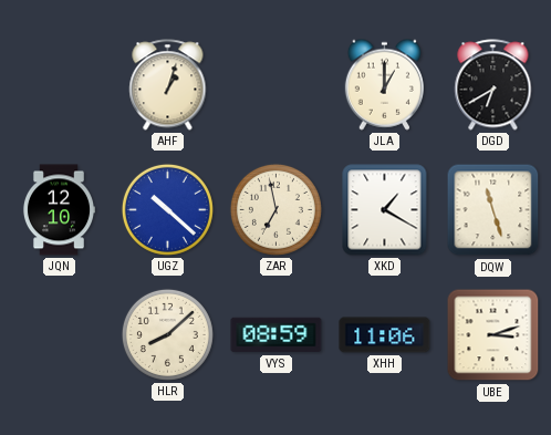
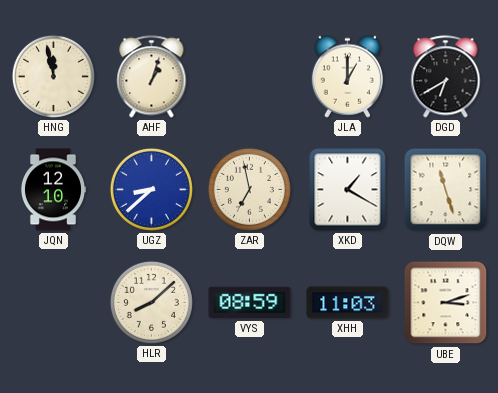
HNG: none -> 11:58
UGZ: 10:22 -> 8:38
XHH: 11:06 -> 11:03
